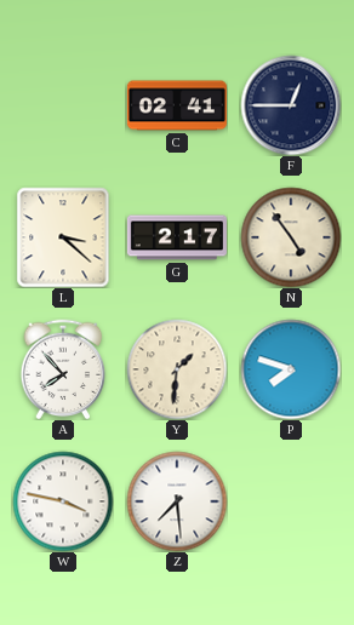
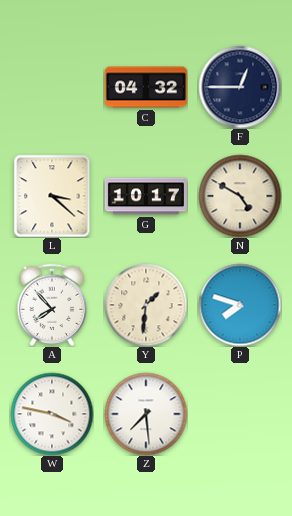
C: 02:41 -> 04:32
G: 2:17 -> 10:17
N: 4:54 -> 4:50
